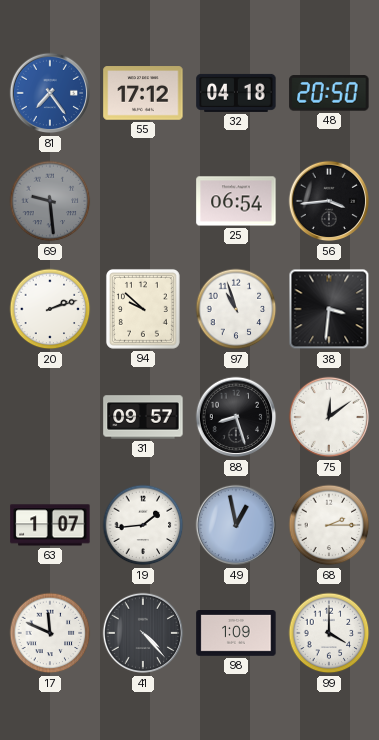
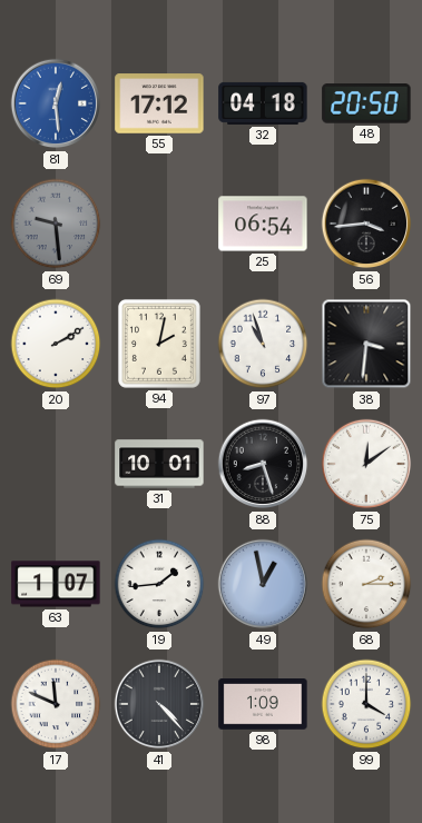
81: 7:24 -> 12:29
20: 2:12 -> 2:10
94: 9:52 -> 2:02
31: 09:57 -> 10:01
